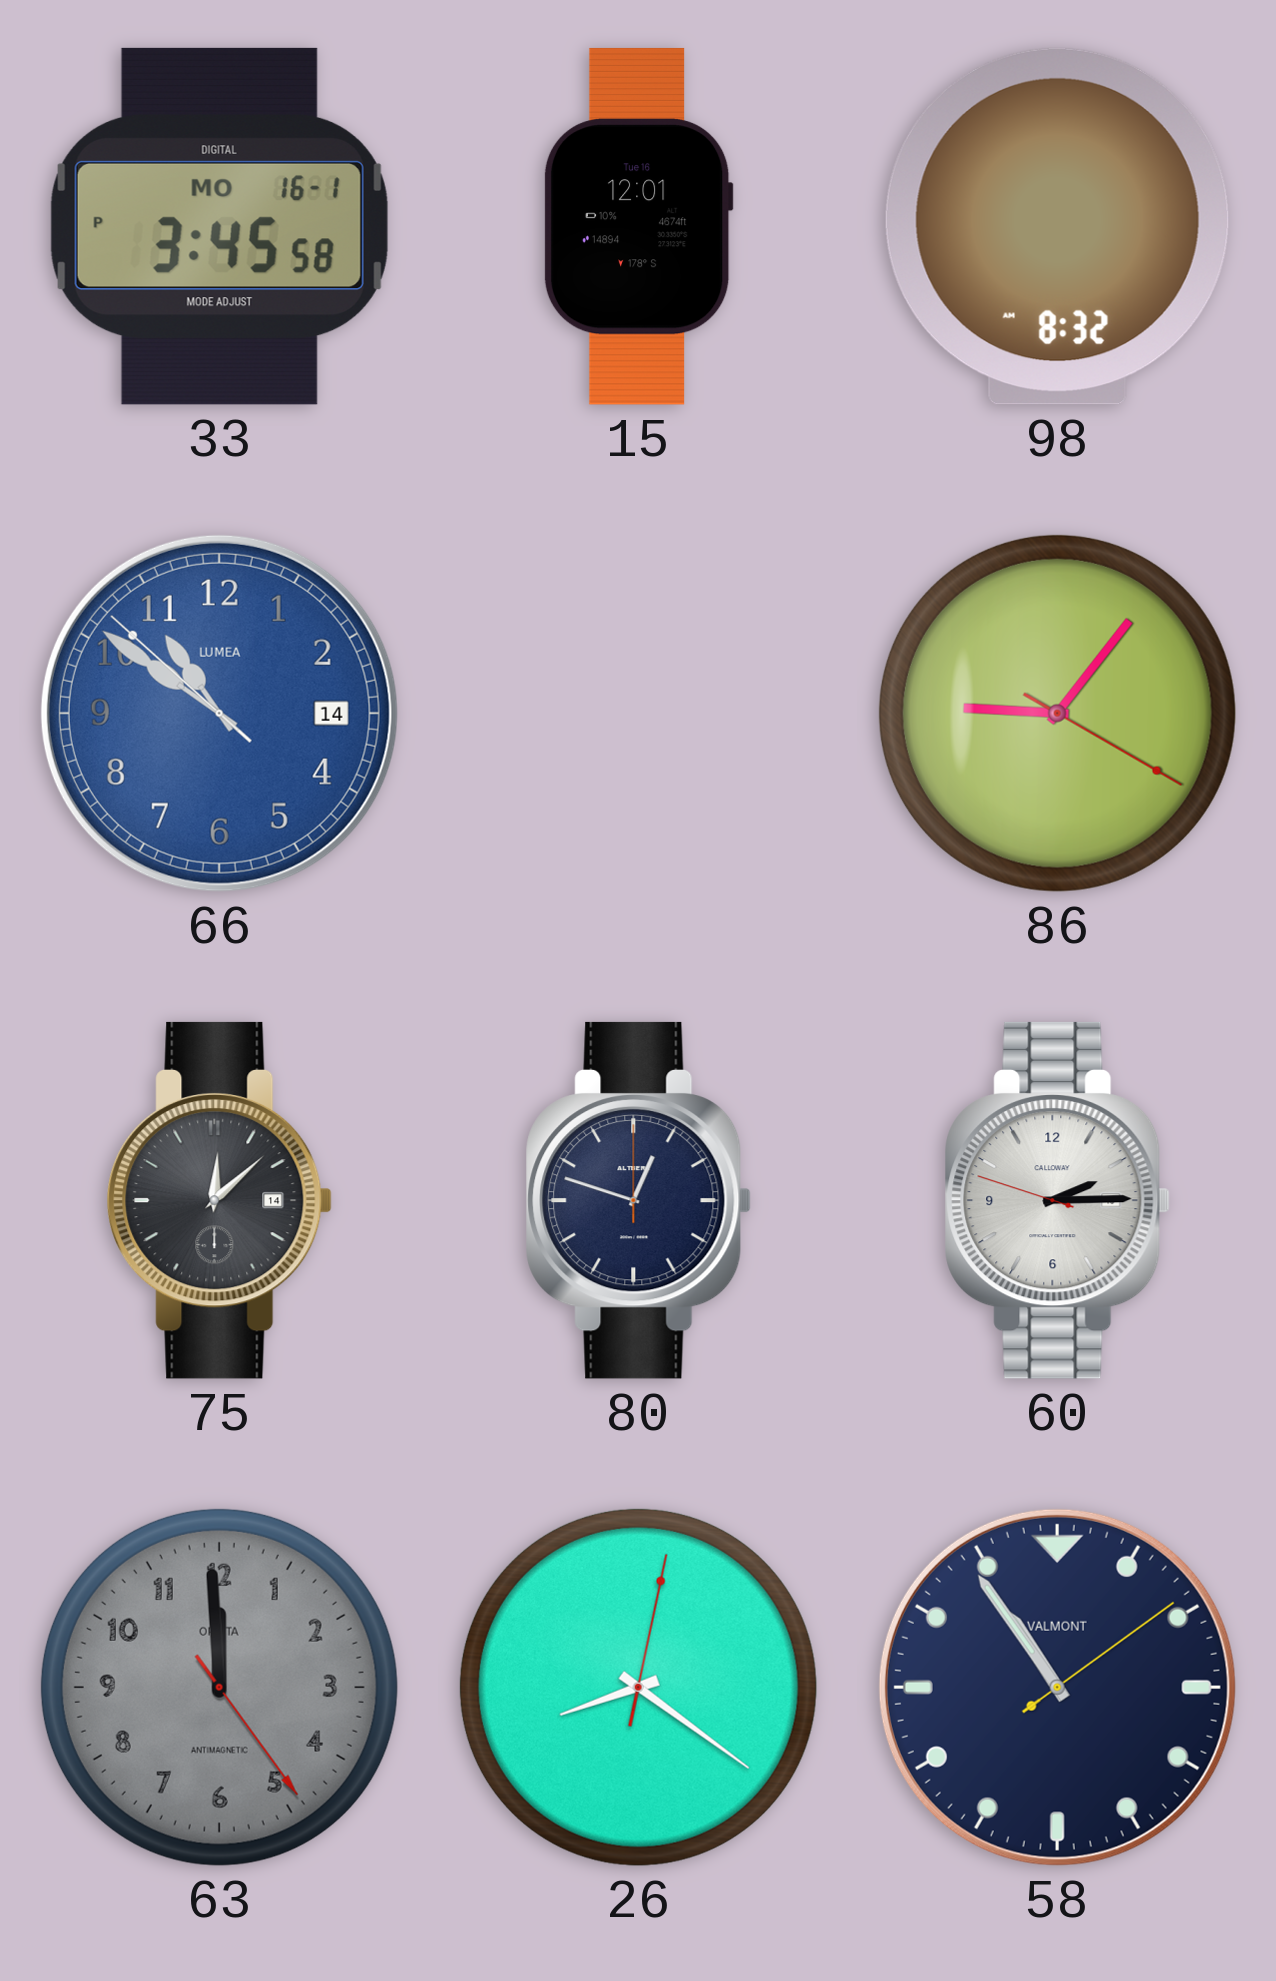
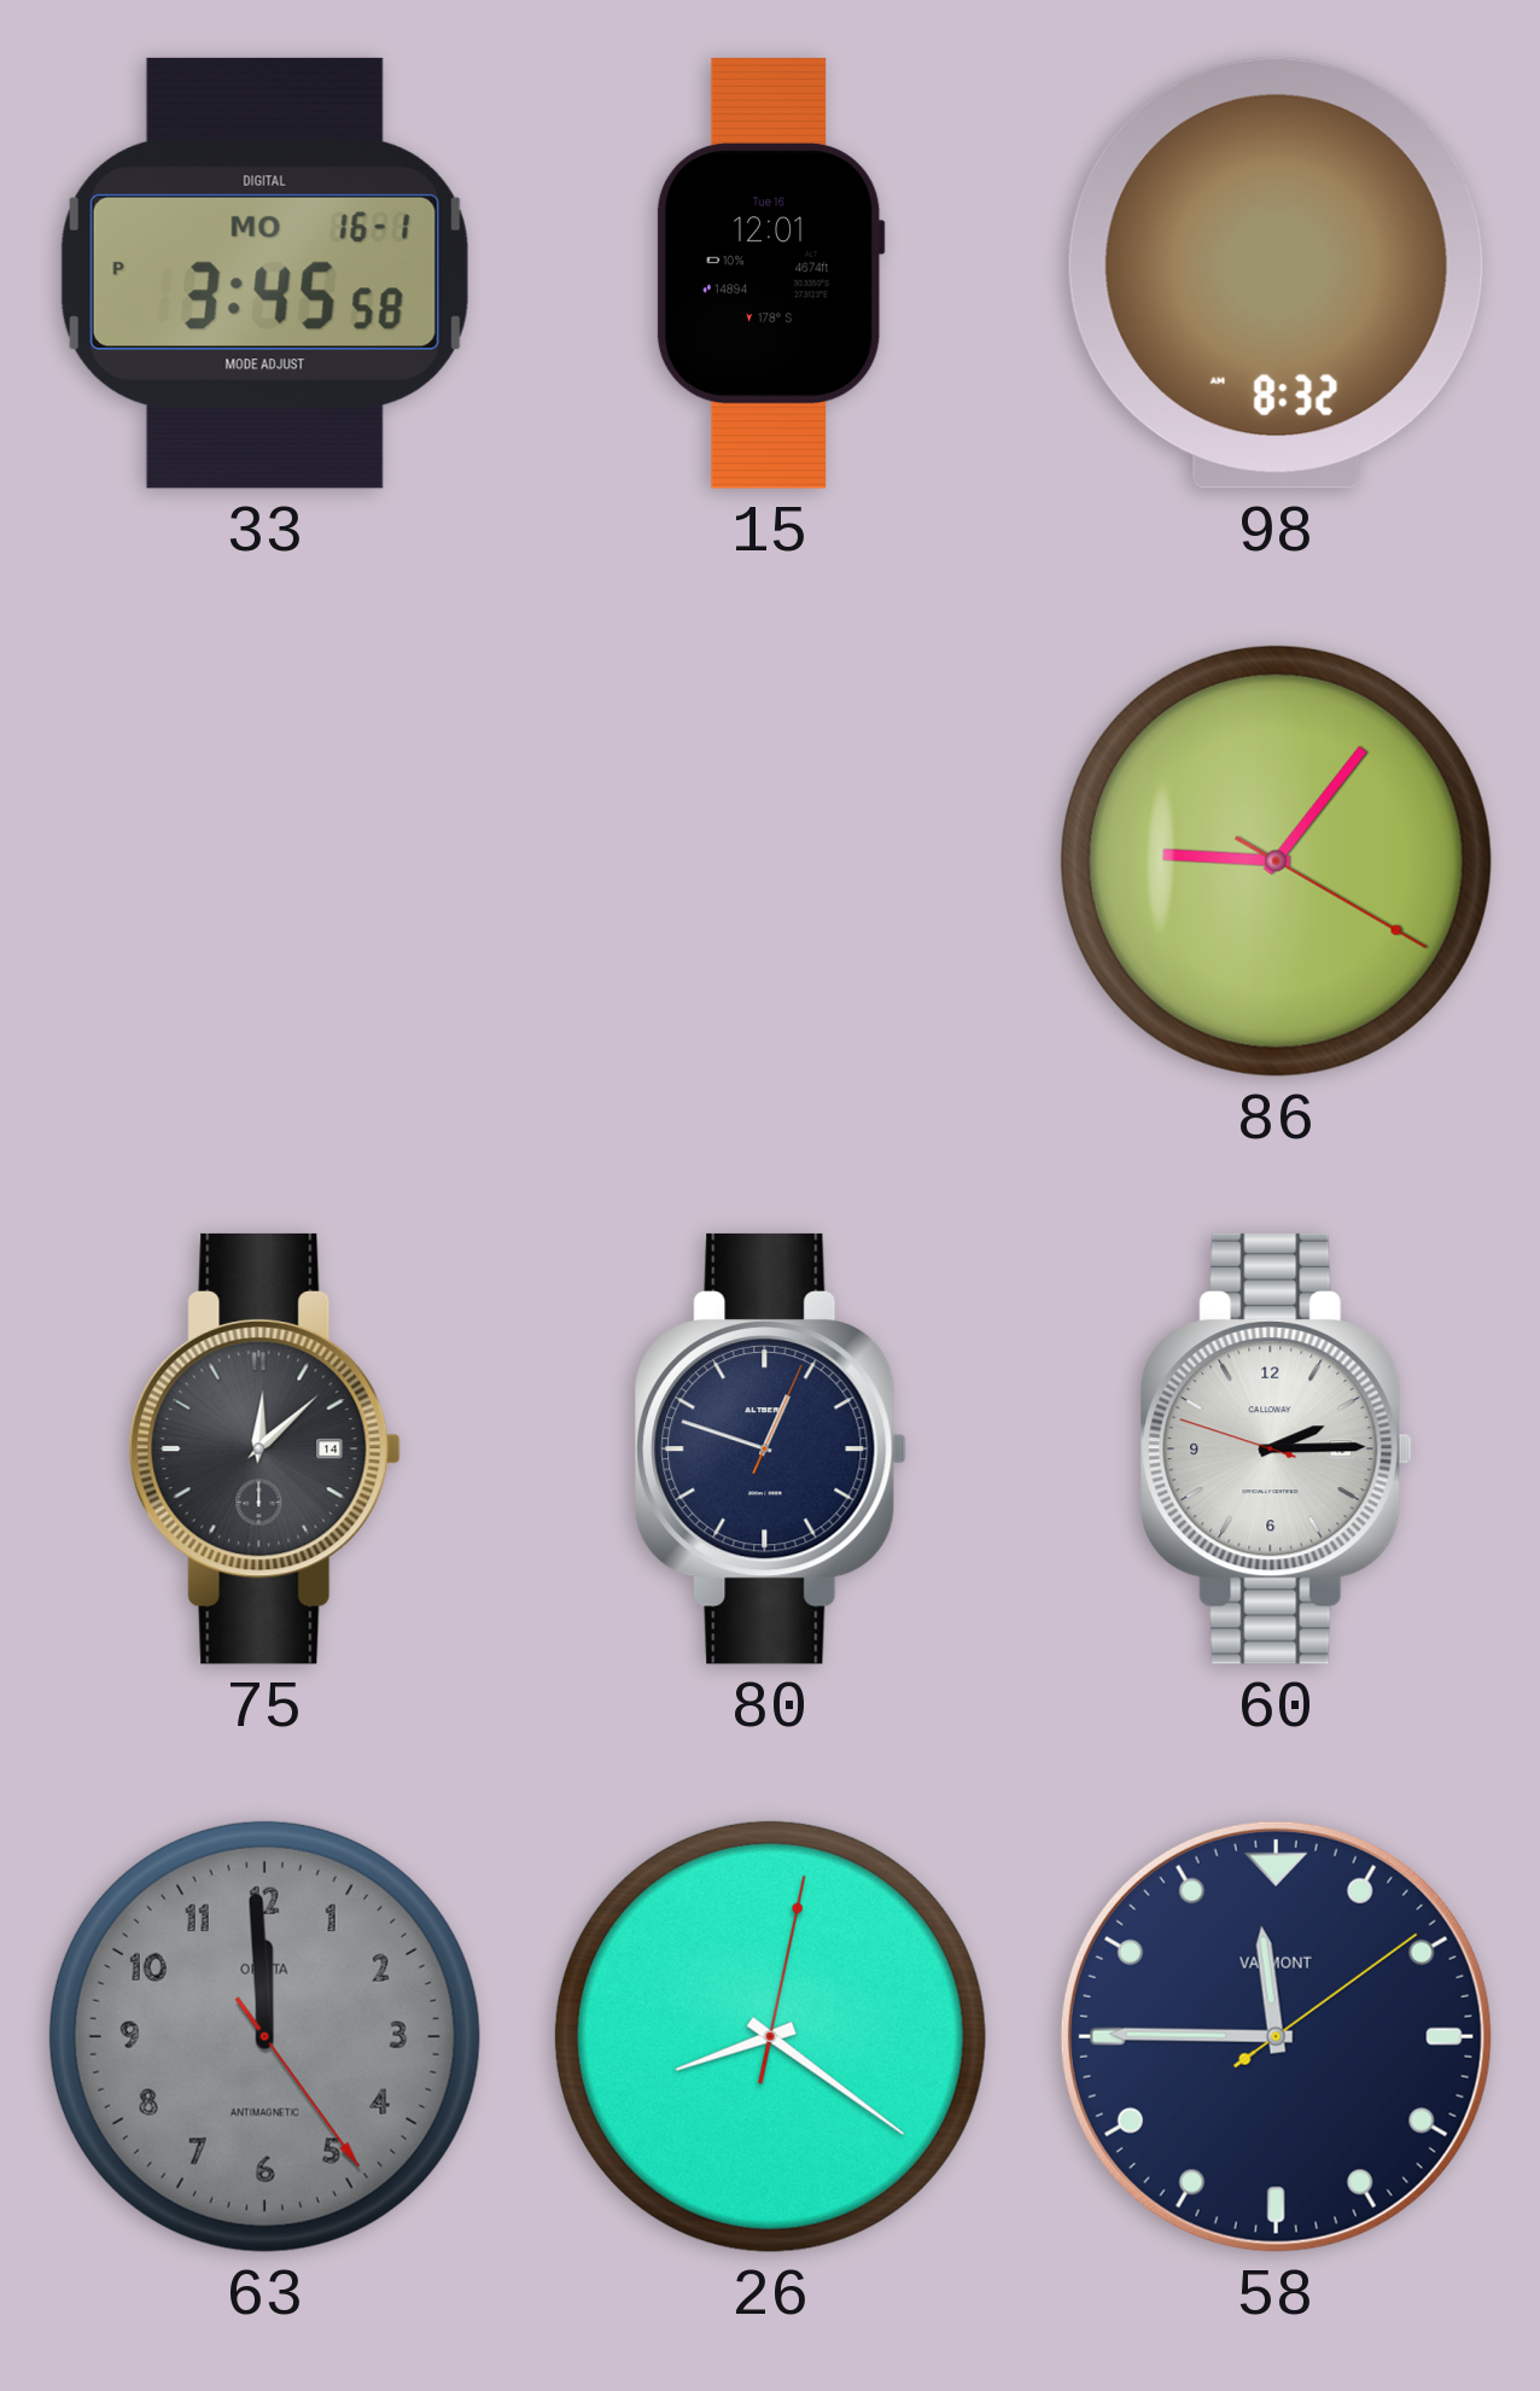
66: 10:50 -> none
80: 12:48:00 -> 12:48:04
58: 10:54 -> 11:45
